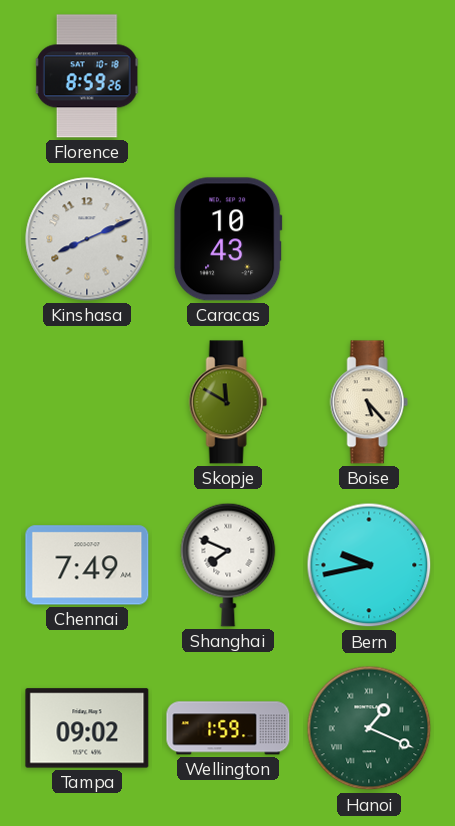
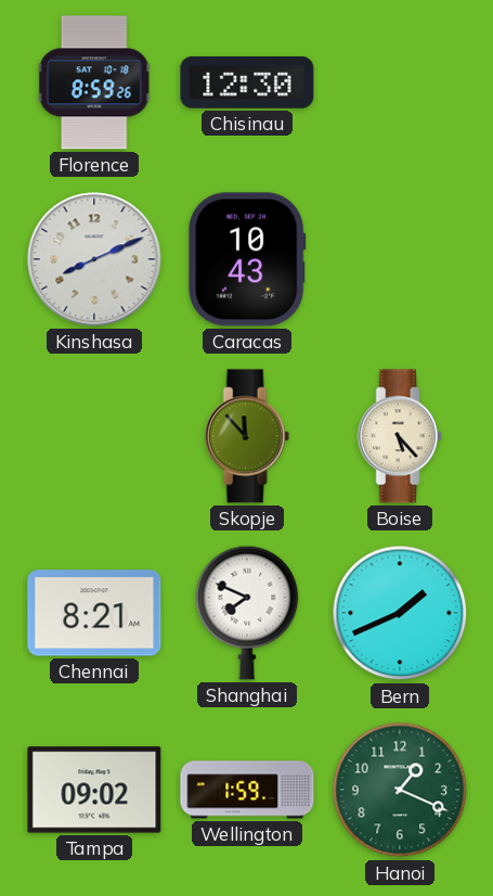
Chisinau: none -> 12:30
Skopje: 11:50 -> 11:53
Chennai: 7:49 -> 8:21
Bern: 9:43 -> 1:41
Hanoi numerals: Roman -> Arabic
